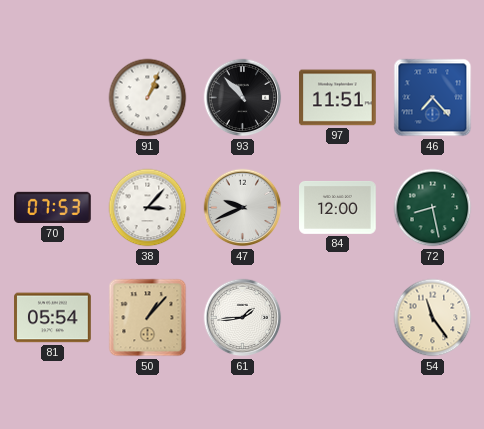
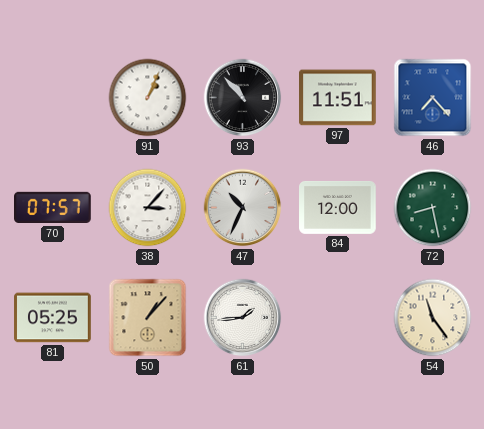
70: 07:53 -> 07:57
47: 9:41 -> 10:34
81: 05:54 -> 05:25
